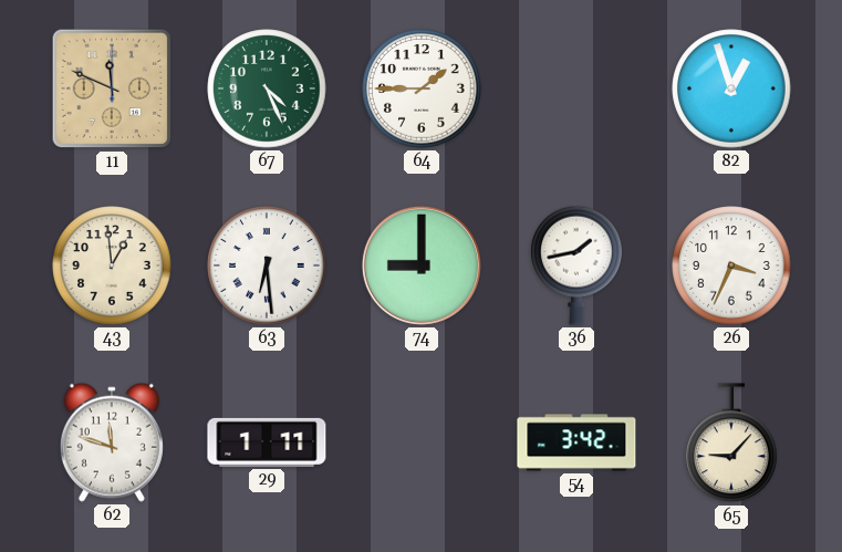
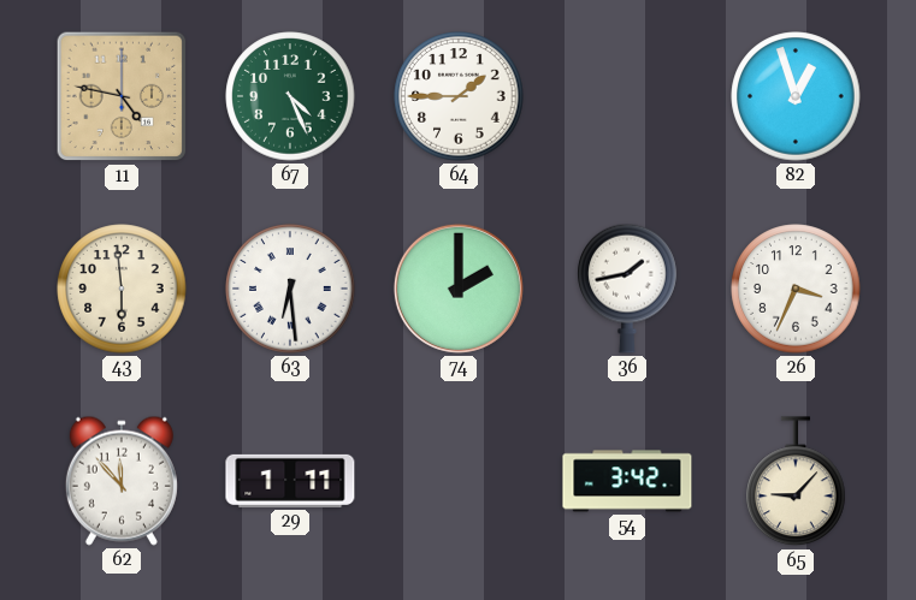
11: 11:49 -> 4:47
43: 12:59 -> 5:59
74: 9:00 -> 2:00
62: 11:48 -> 11:53
